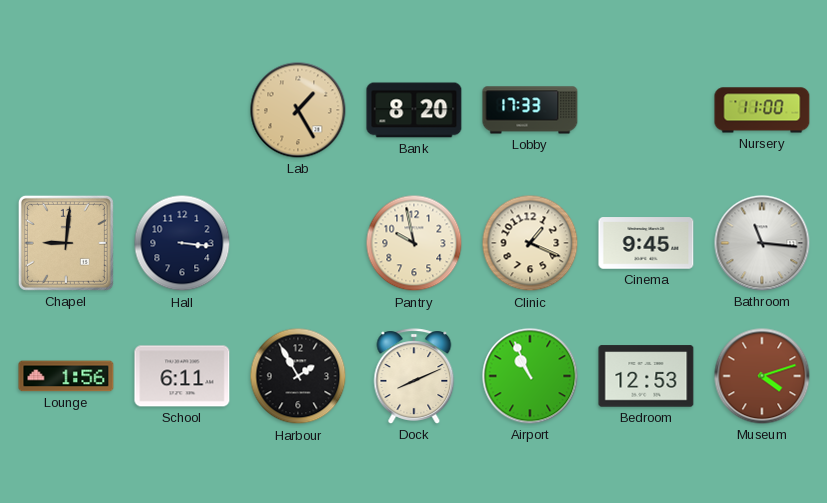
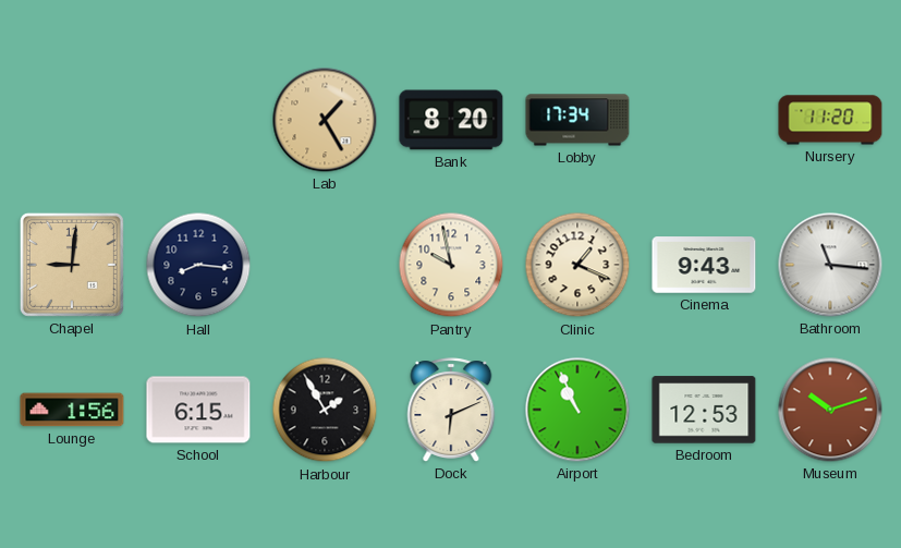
Lobby: 17:33 -> 17:34
Nursery: 11:00 -> 11:20
Hall: 3:16 -> 8:16
Cinema: 9:45 -> 9:43
School: 6:11 -> 6:15
Dock: 8:11 -> 6:11
Museum: 4:12 -> 10:12
